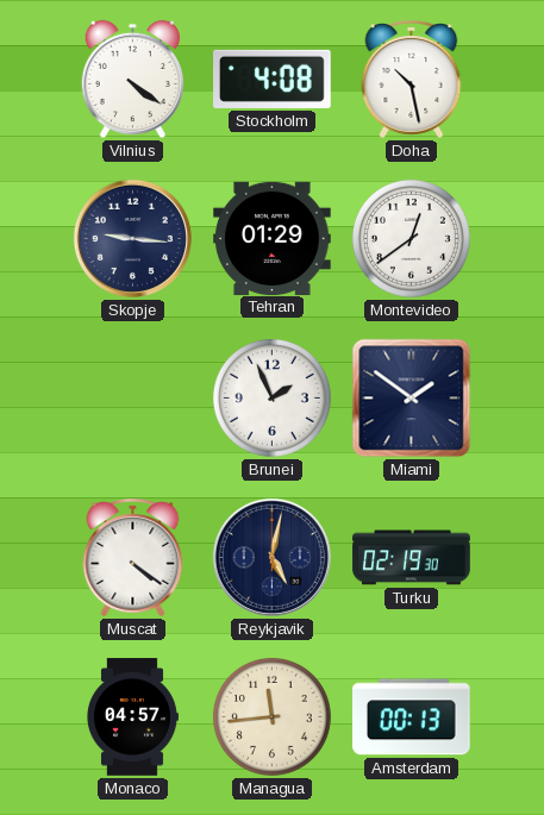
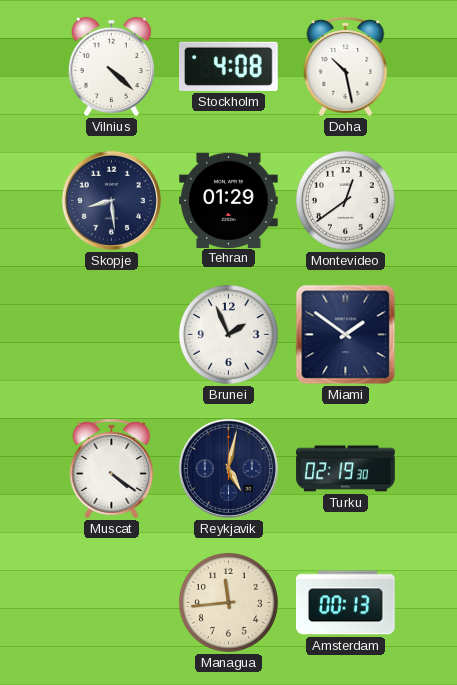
Vilnius: 4:21 -> 4:22
Skopje: 9:16 -> 8:29
Monaco: 04:57 -> none
